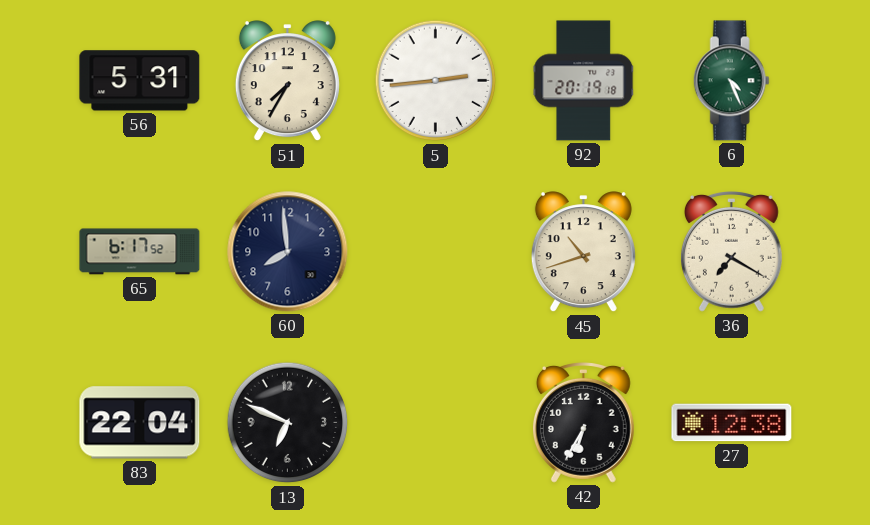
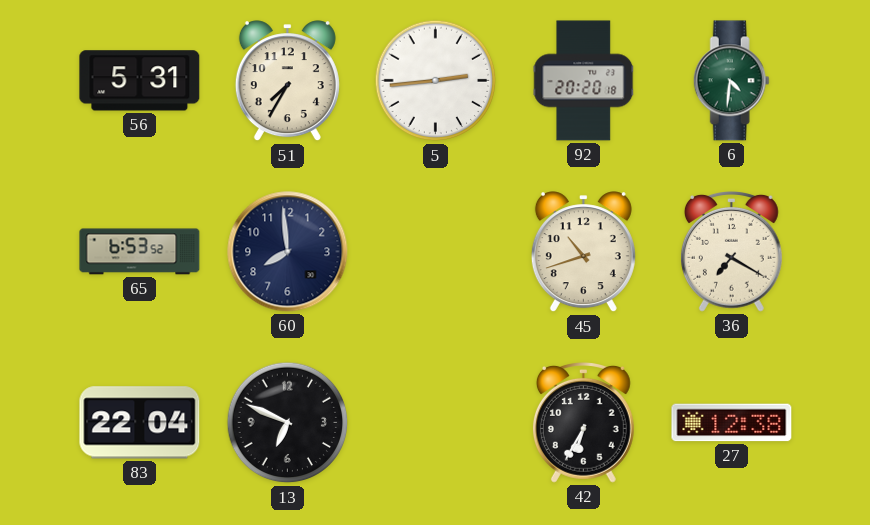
92: 20:19 -> 20:20
6: 4:26 -> 4:31
65: 6:17 -> 6:53
